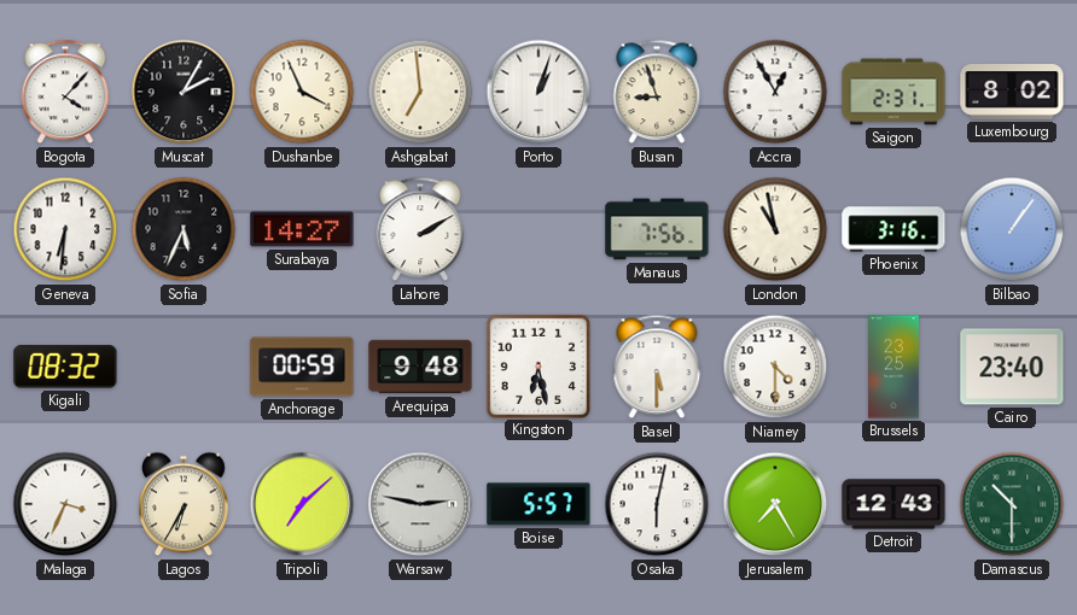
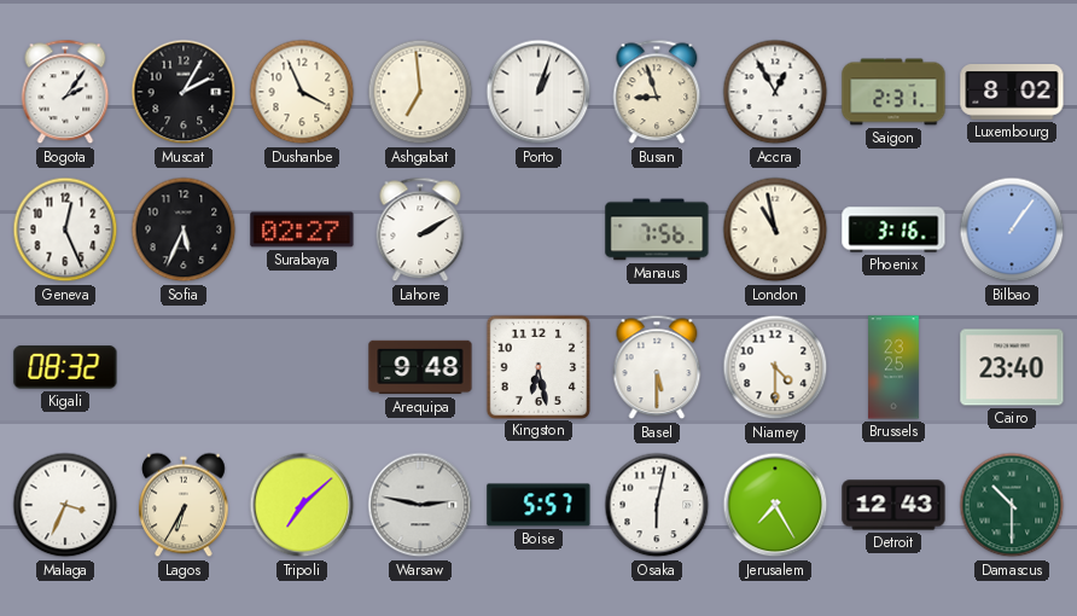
Bogota: 4:07 -> 2:06
Geneva: 6:31 -> 12:26
Surabaya: 14:27 -> 02:27
Anchorage: 00:59 -> none
